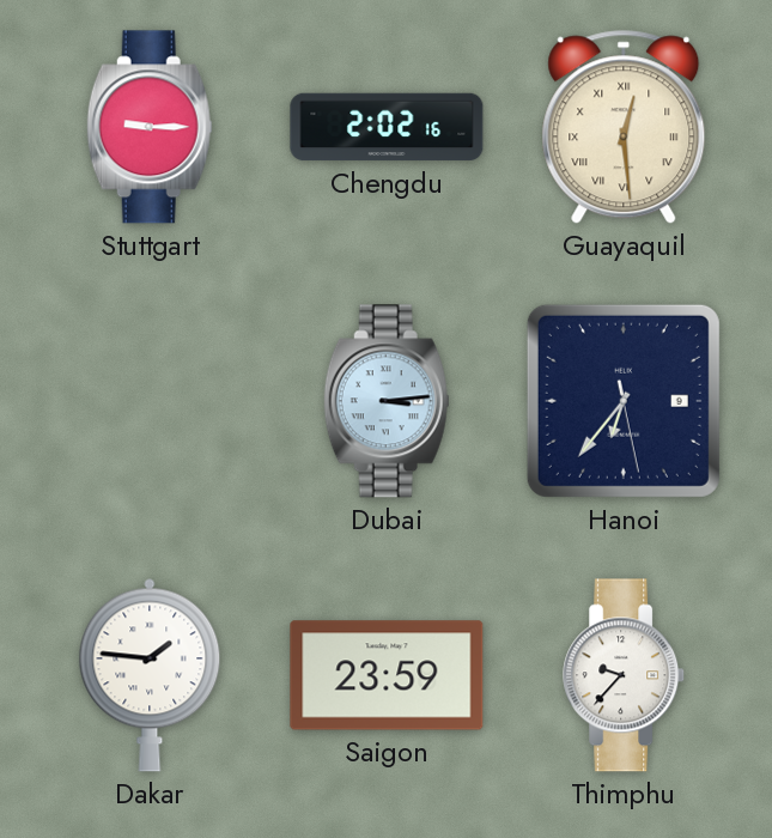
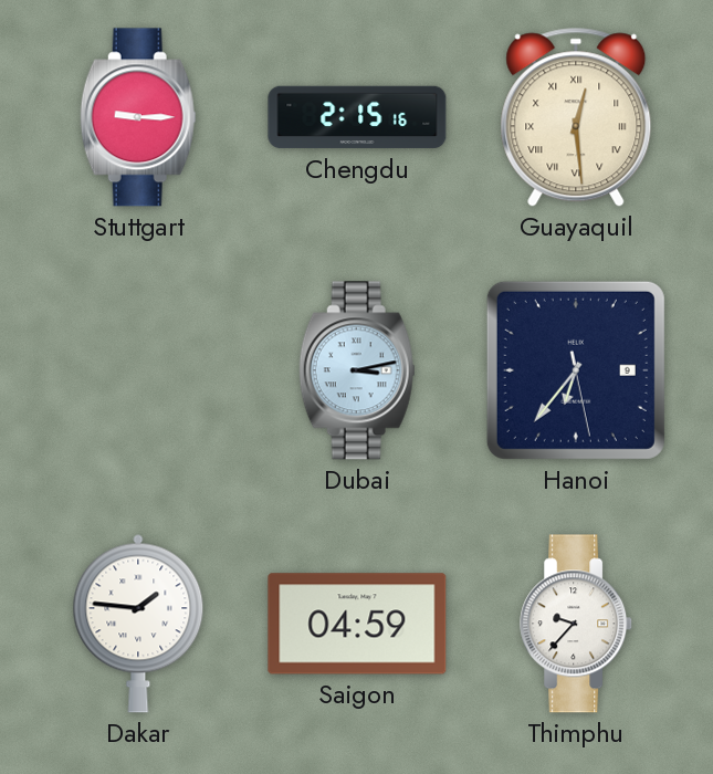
Chengdu: 2:02 -> 2:15
Dubai: 3:14 -> 3:13
Saigon: 23:59 -> 04:59
